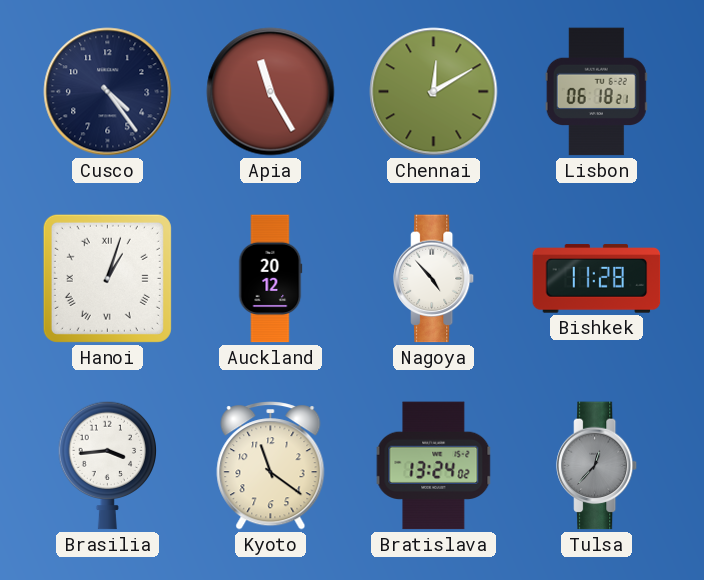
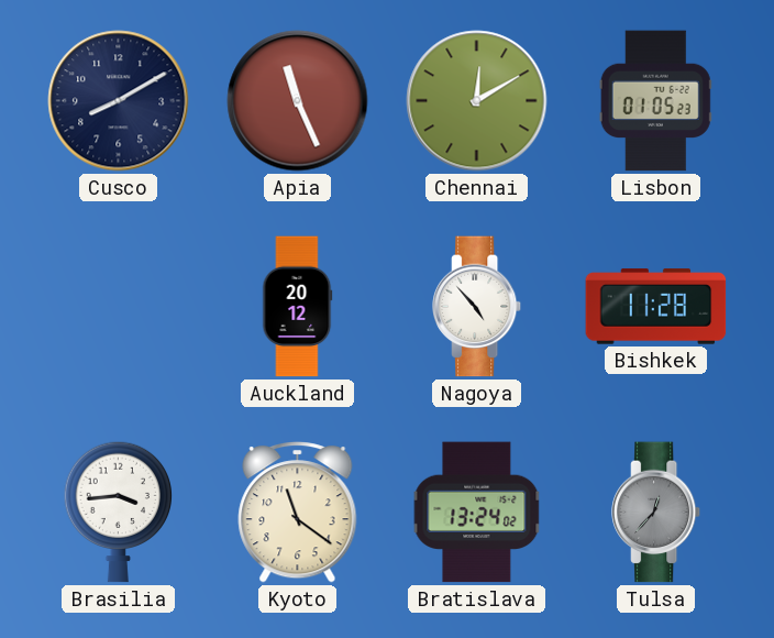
Cusco: 4:24 -> 8:10
Apia: 11:25 -> 11:26
Lisbon: 06:18 -> 01:05
Hanoi: 1:03 -> none
